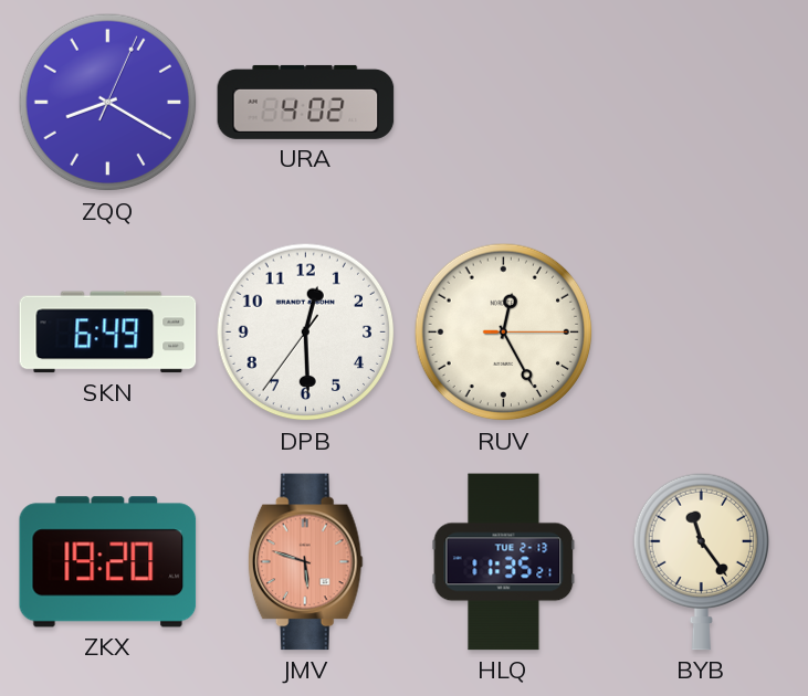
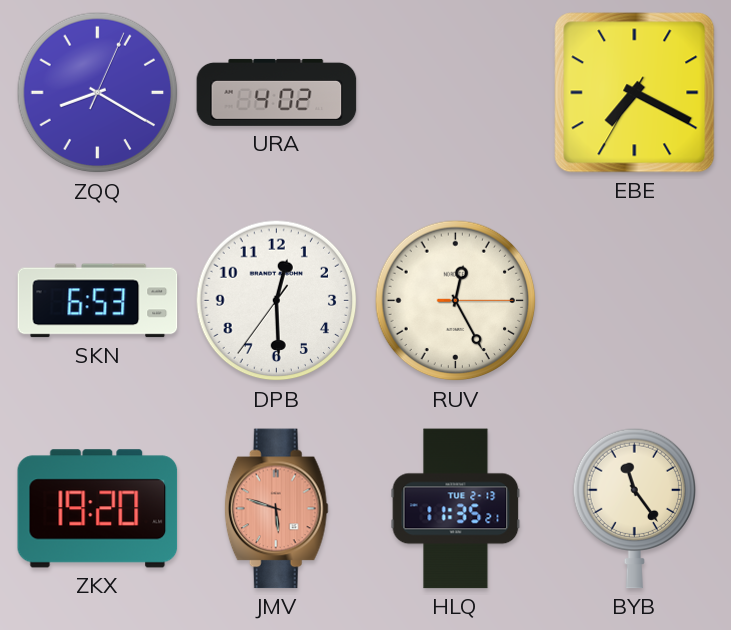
EBE: none -> 7:19
SKN: 6:49 -> 6:53
